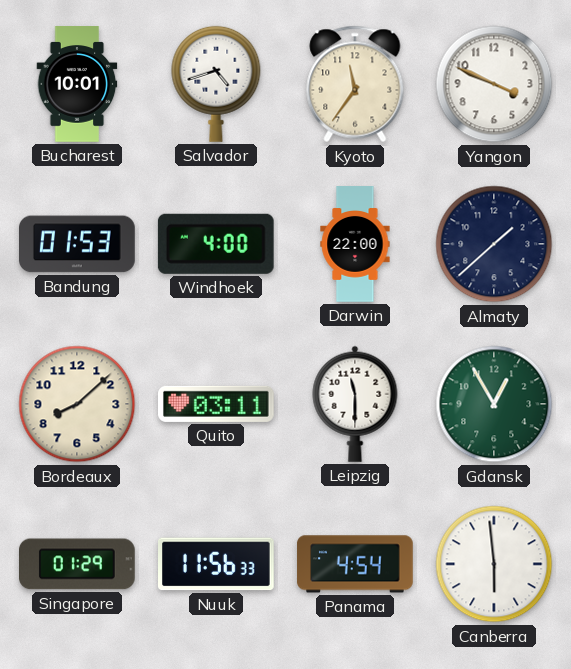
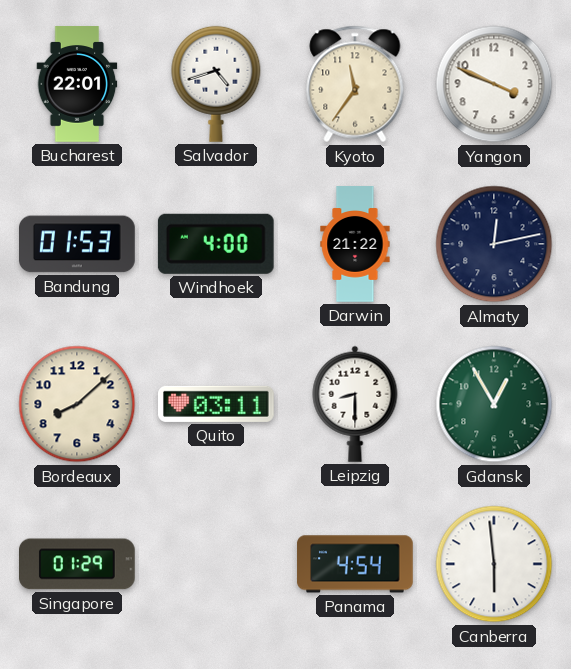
Bucharest: 10:01 -> 22:01
Darwin: 22:00 -> 21:22
Almaty: 1:38 -> 12:13
Leipzig: 11:30 -> 8:30
Nuuk: 11:56 -> none
